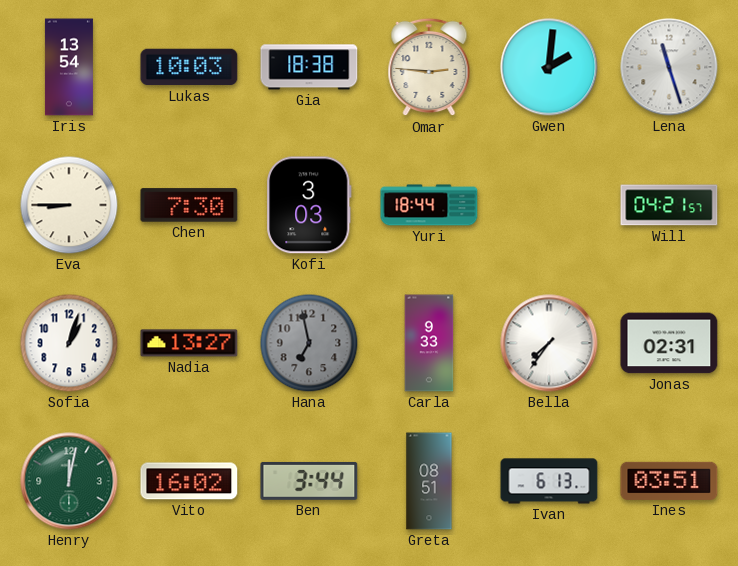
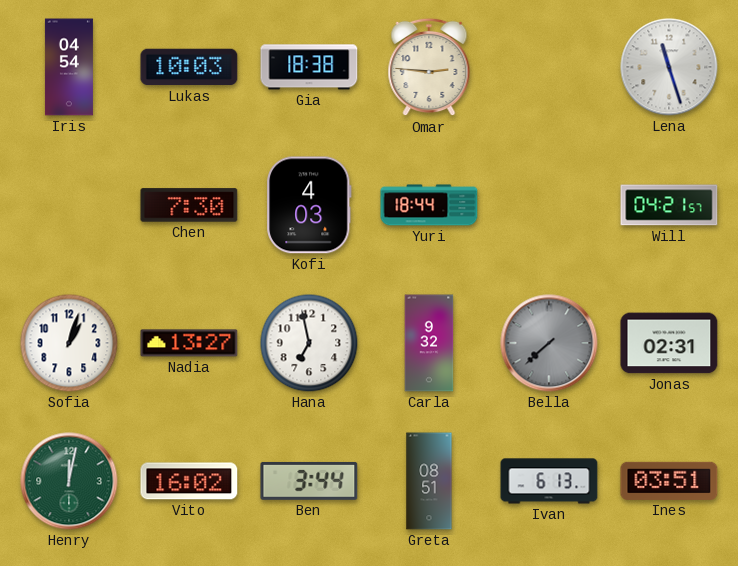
Iris: 13:54 -> 04:54
Gwen: 2:01 -> none
Eva: 8:45 -> none
Kofi: 3:03 -> 4:03
Hana dial: grey -> white
Carla: 9:33 -> 9:32
Bella: 7:36 -> 7:38
Bella dial: white -> grey
